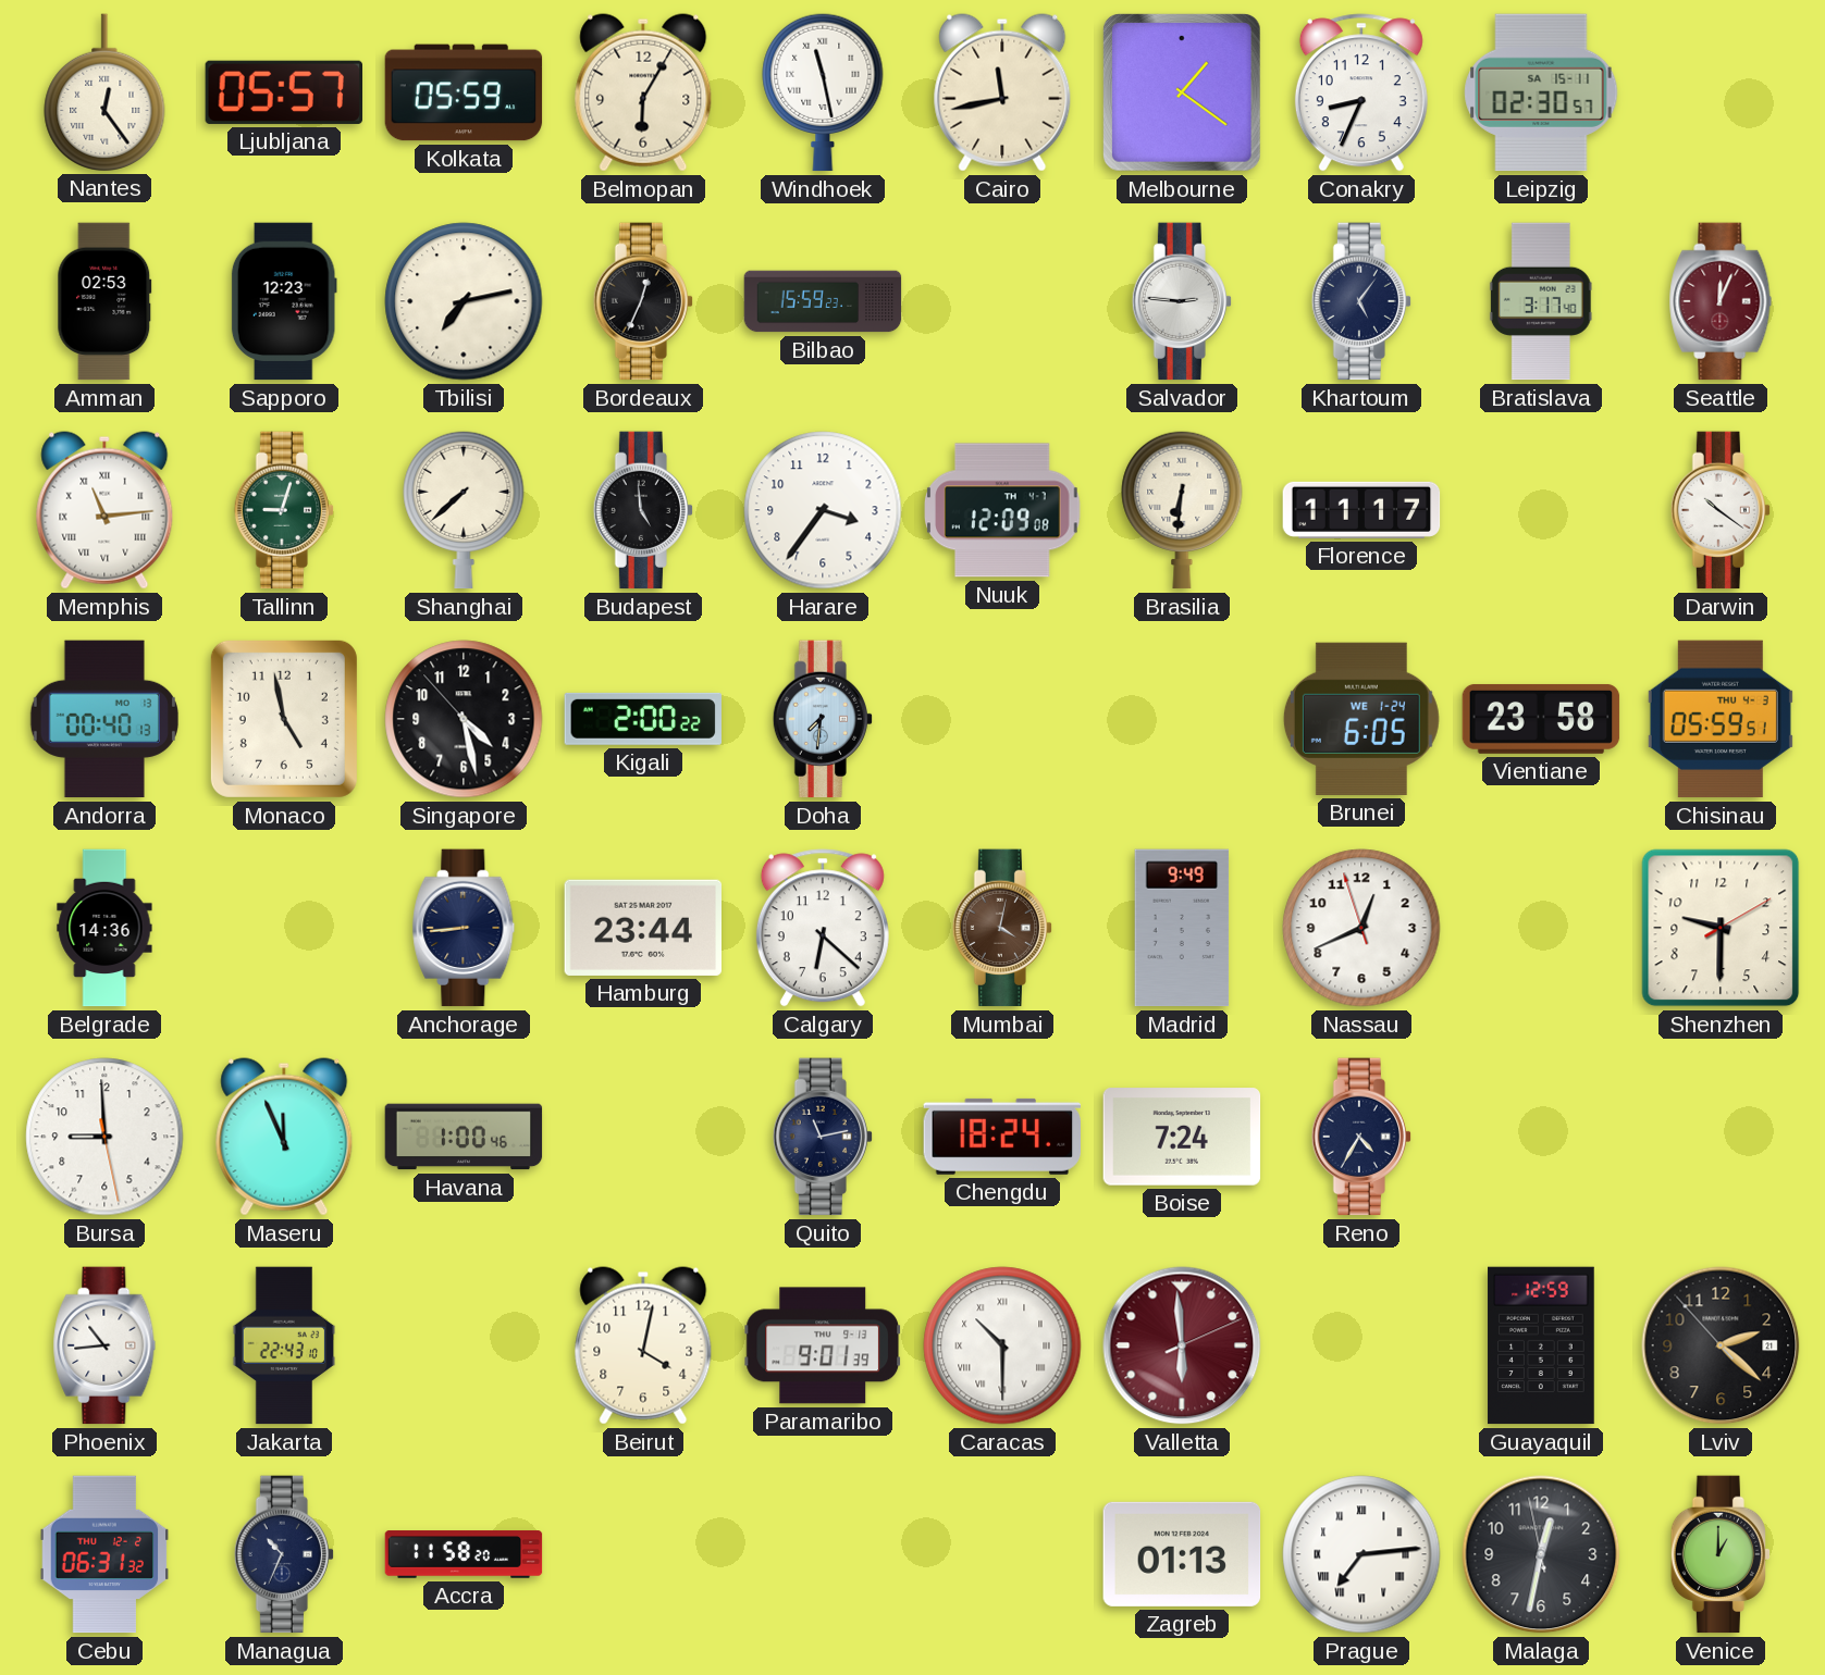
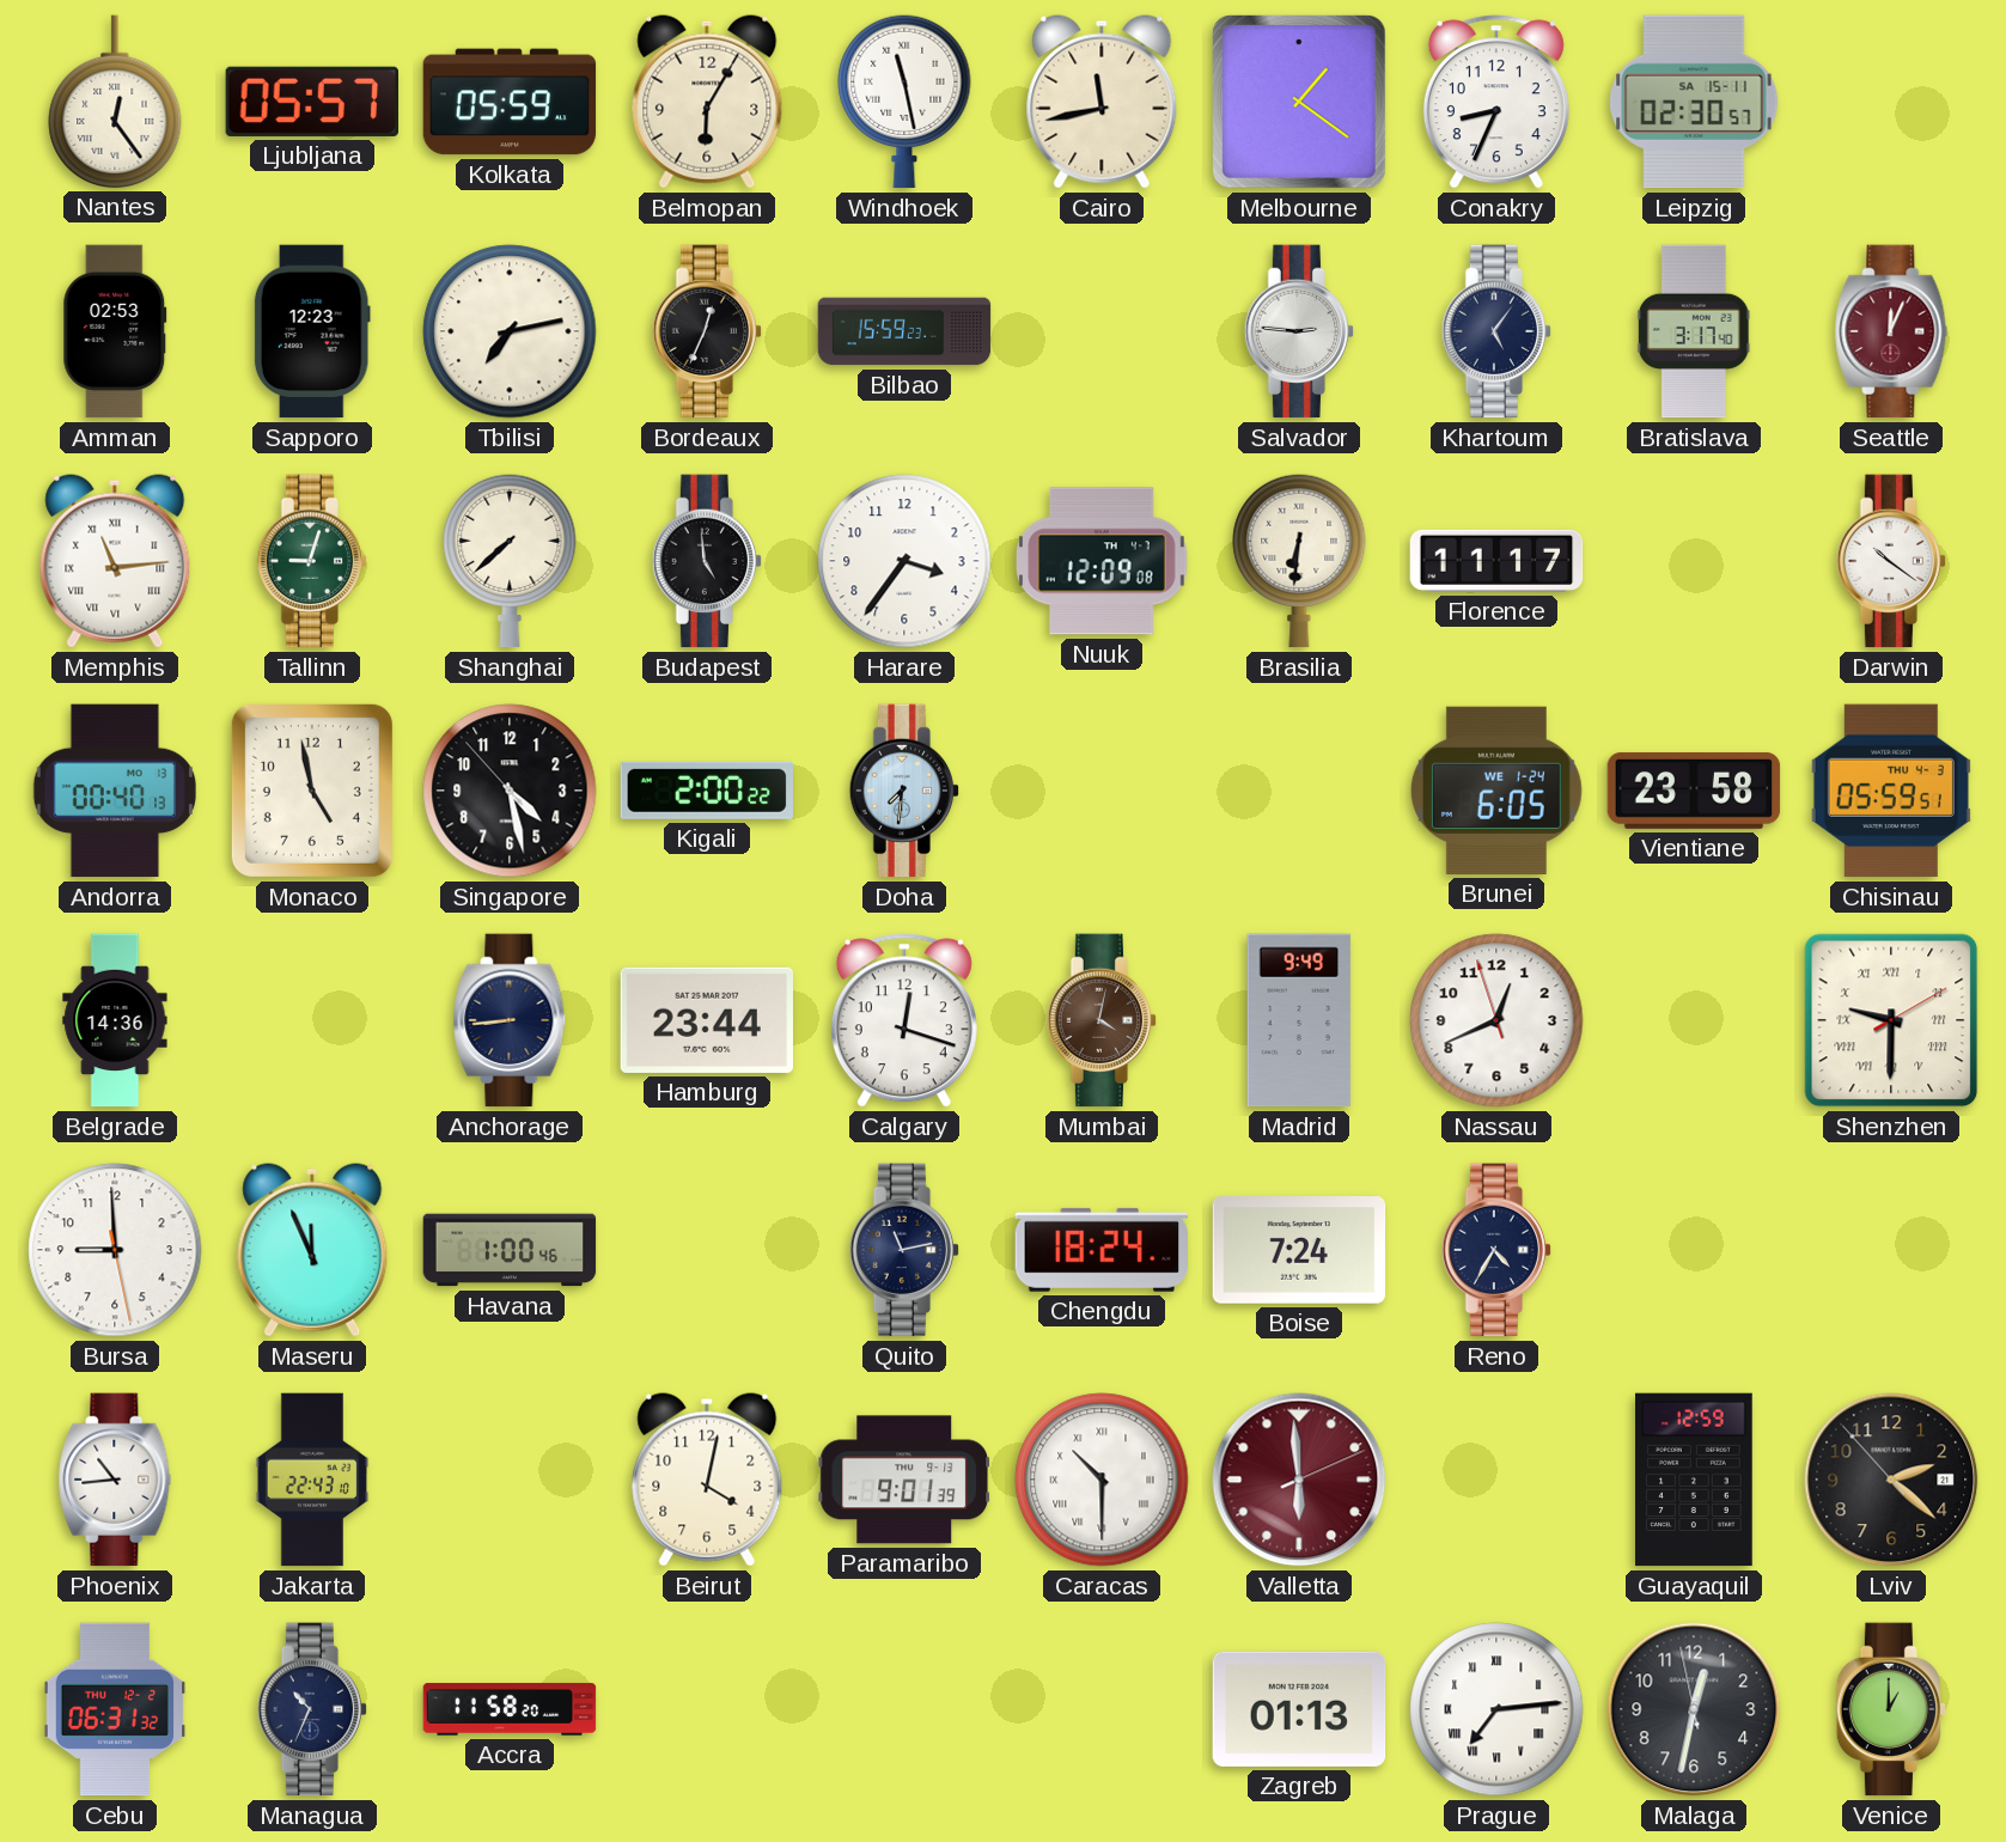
Calgary: 6:22 -> 12:18
Shenzhen numerals: Arabic -> Roman
